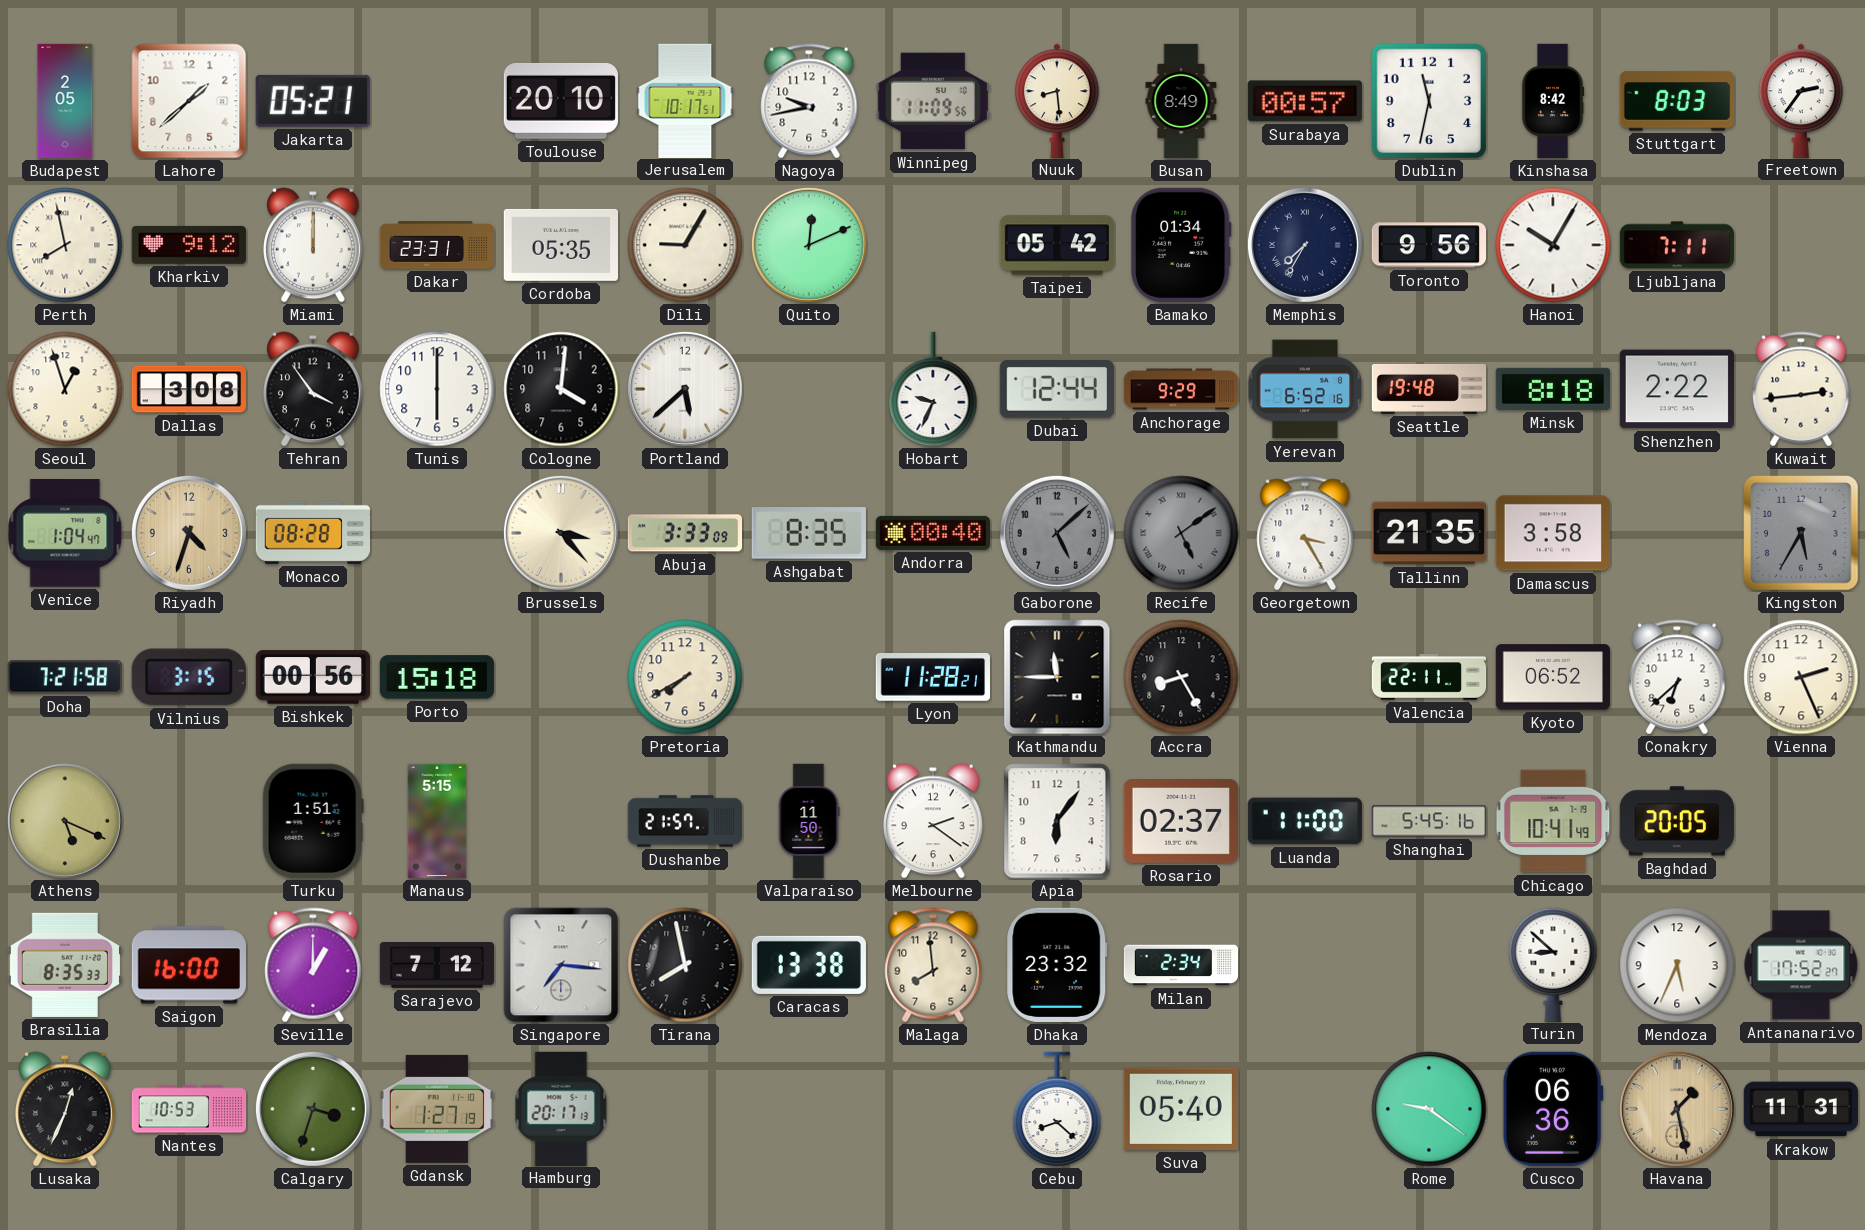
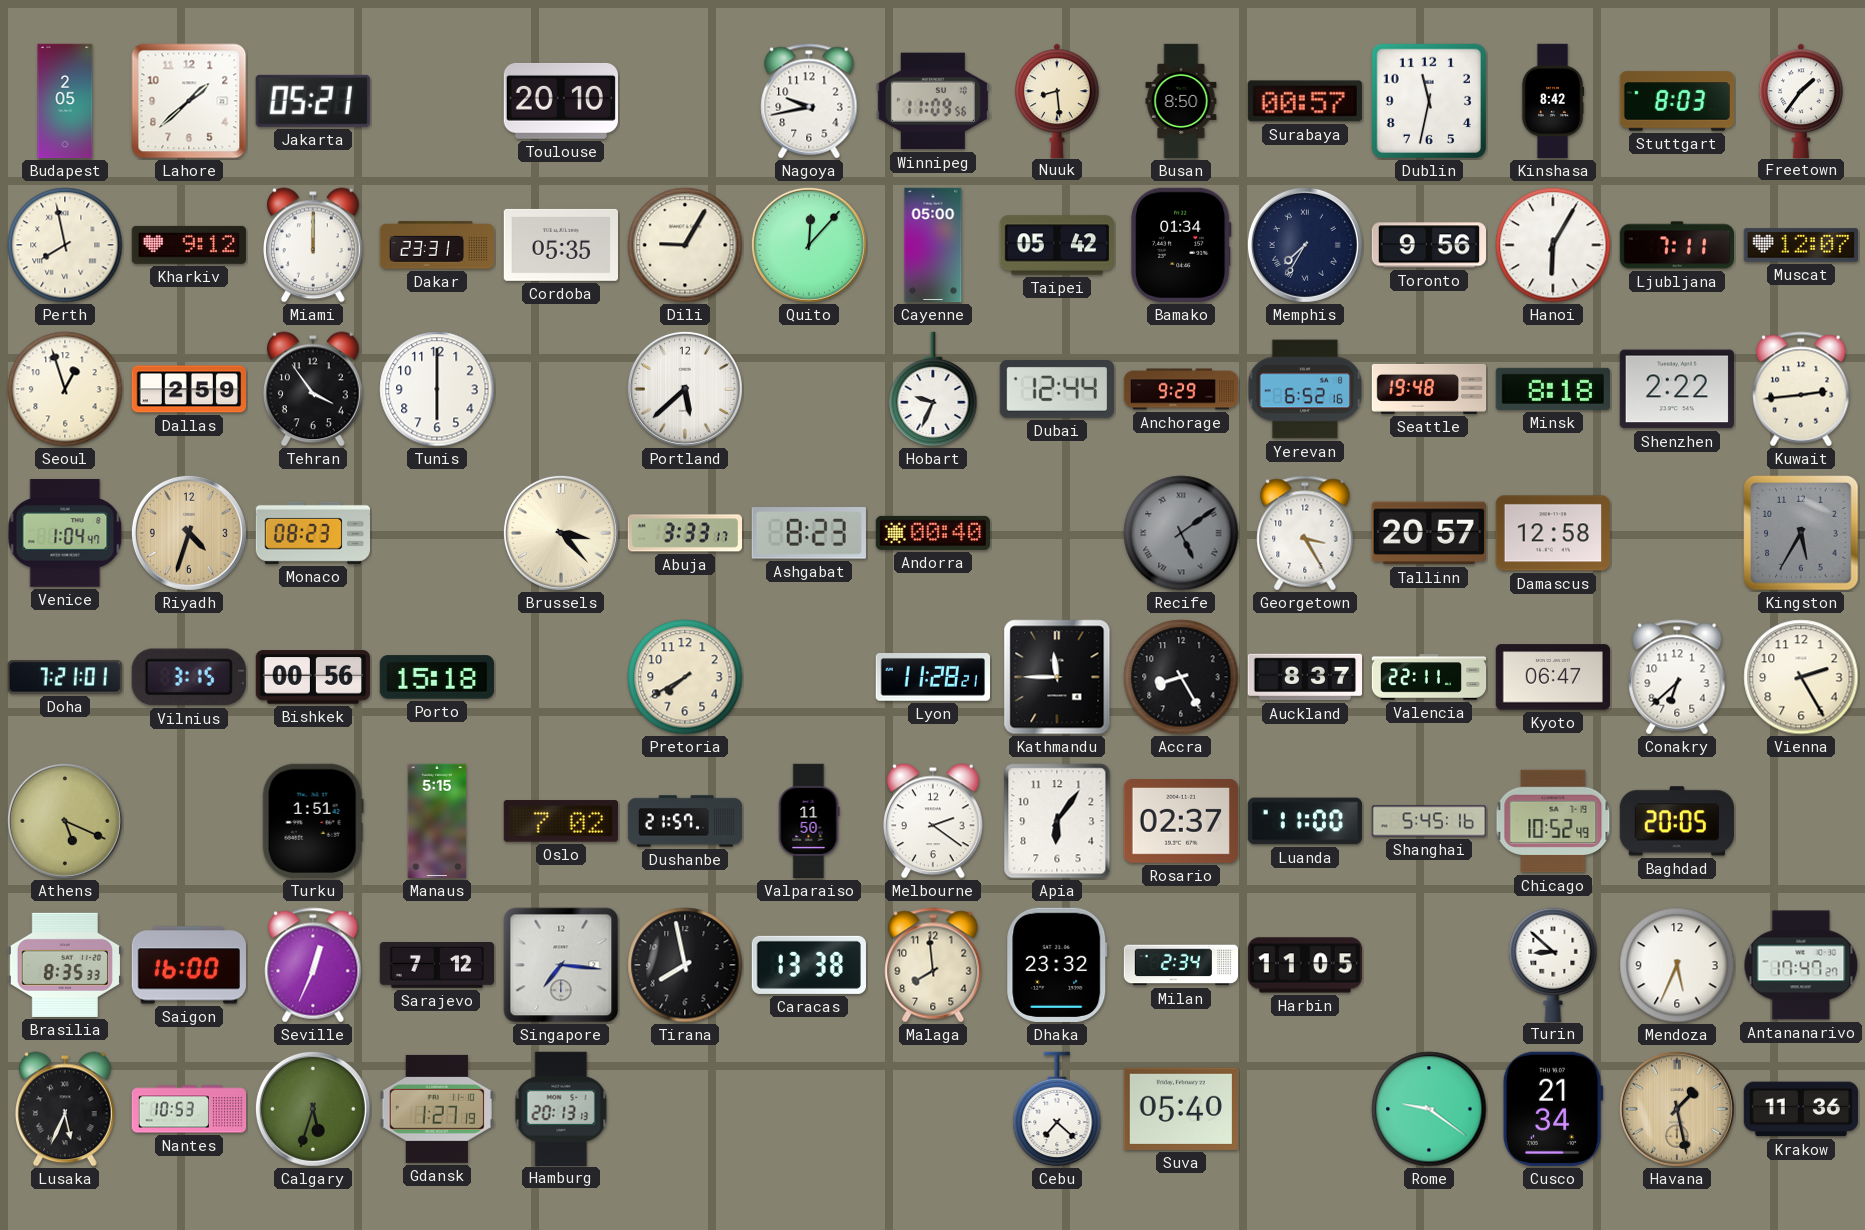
Jerusalem: 10:17 -> none
Busan: 8:49 -> 8:50
Freetown: 2:36 -> 1:36
Quito: 12:11 -> 12:07
Cayenne: none -> 05:00
Hanoi: 10:05 -> 6:05
Muscat: none -> 12:07
Dallas: 3:08 -> 2:59
Cologne: 4:01 -> none
Monaco: 08:28 -> 08:23
Abuja: 3:33:09 -> 3:33:17
Ashgabat: 8:35 -> 8:23
Gaborone: 5:08 -> none
Tallinn: 21:35 -> 20:57
Damascus: 3:58 -> 12:58
Doha: 7:21:58 -> 7:21:01
Auckland: none -> 8:37
Kyoto: 06:52 -> 06:47
Vienna: 2:26 -> 2:25
Oslo: none -> 7:02
Chicago: 10:41 -> 10:52
Seville: 1:00 -> 12:34
Harbin: none -> 11:05
Antananarivo: 17:52 -> 17:47
Lusaka: 12:34 -> 5:34
Calgary: 3:33 -> 5:33
Hamburg: 20:17 -> 20:13
Cebu: 8:22 -> 7:22
Cusco: 06:36 -> 21:34
Krakow: 11:31 -> 11:36
